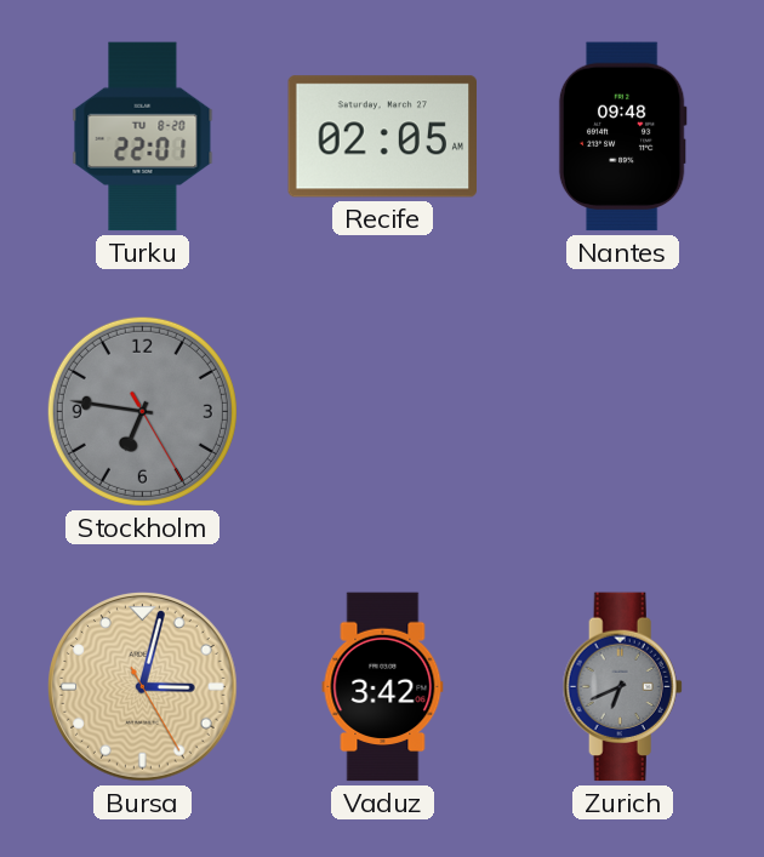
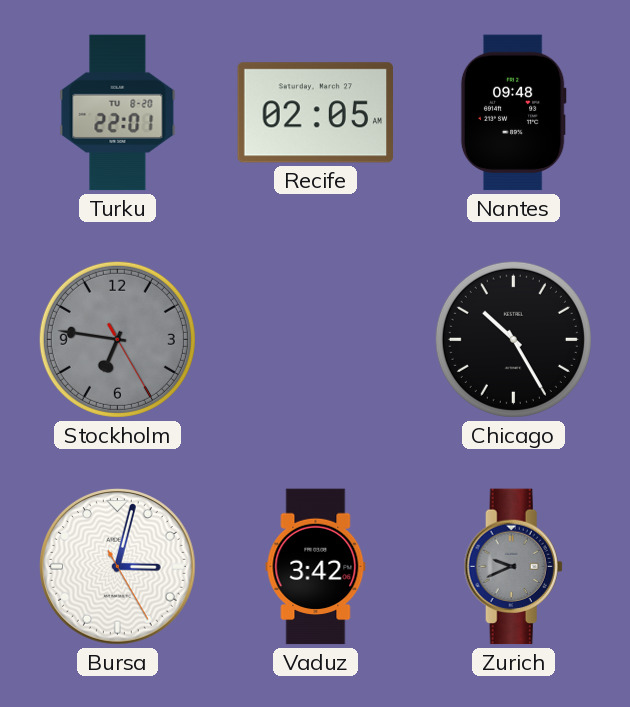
Chicago: none -> 10:25
Bursa dial: champagne -> white
Zurich: 6:41 -> 9:41
